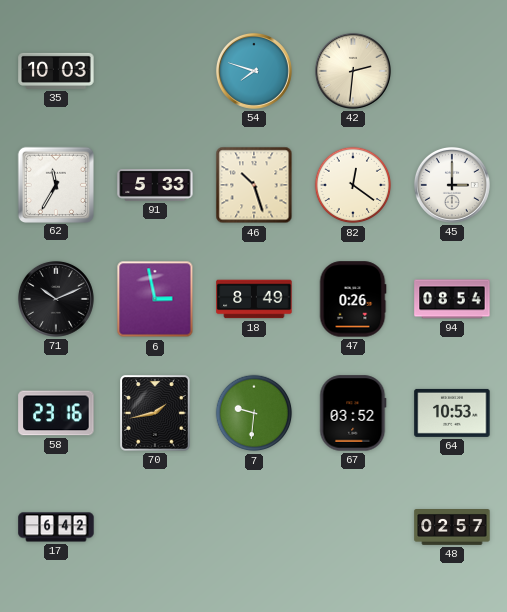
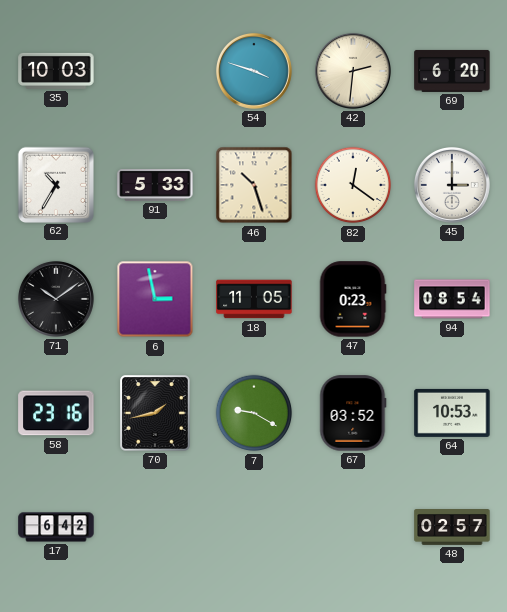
54: 7:48 -> 3:48
69: none -> 6:20
62: 11:35 -> 10:35
71: 10:11 -> 10:09
18: 8:49 -> 11:05
47: 0:26 -> 0:23
7: 9:31 -> 9:20
